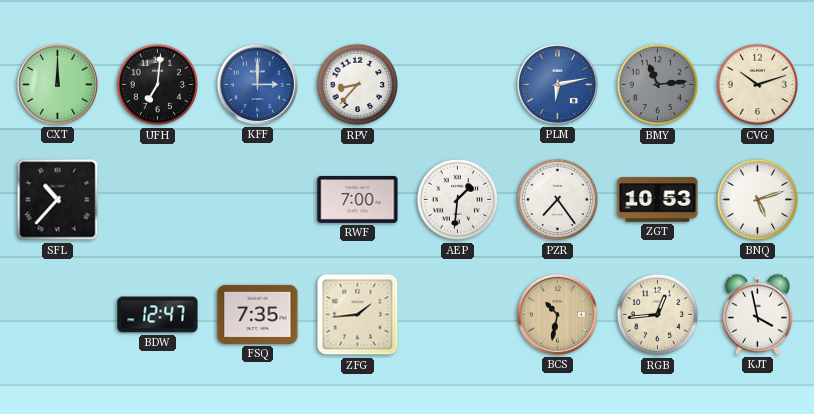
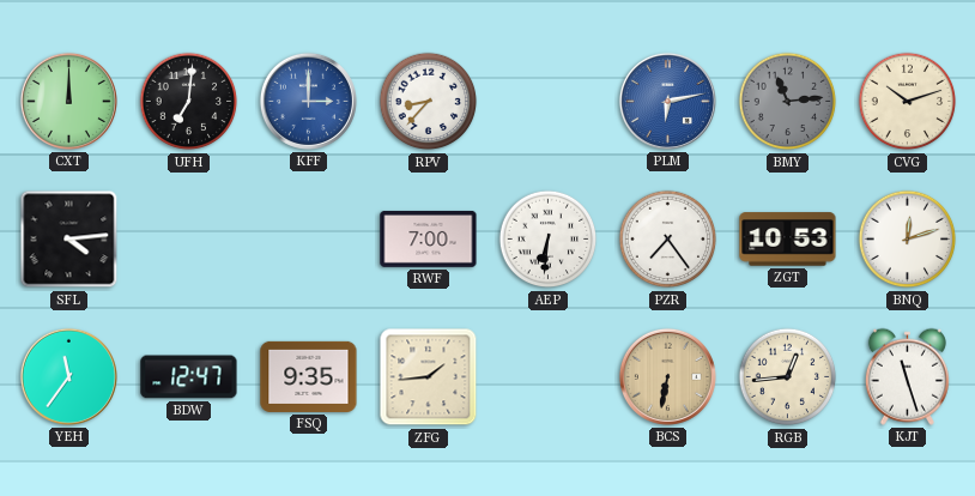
SFL: 10:37 -> 4:14
AEP: 1:31 -> 6:31
BNQ: 5:12 -> 12:12
YEH: none -> 11:36
FSQ: 7:35 -> 9:35
BCS: 10:32 -> 6:32
KJT: 3:58 -> 11:27
